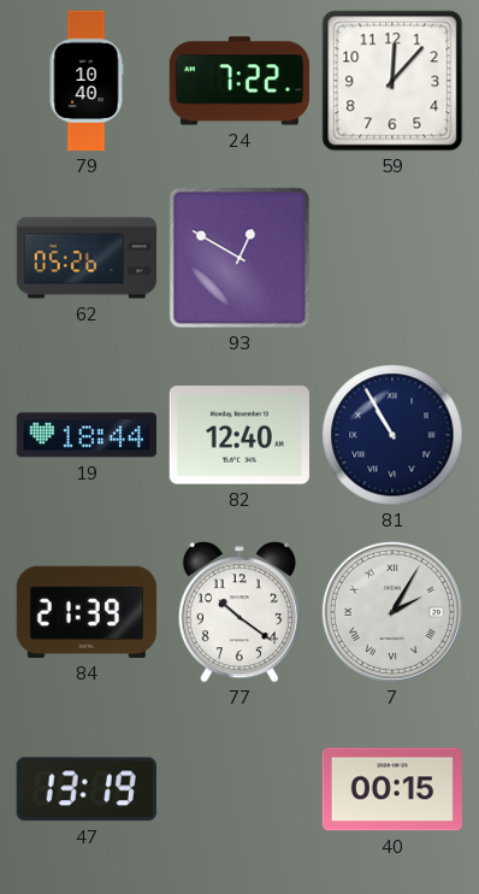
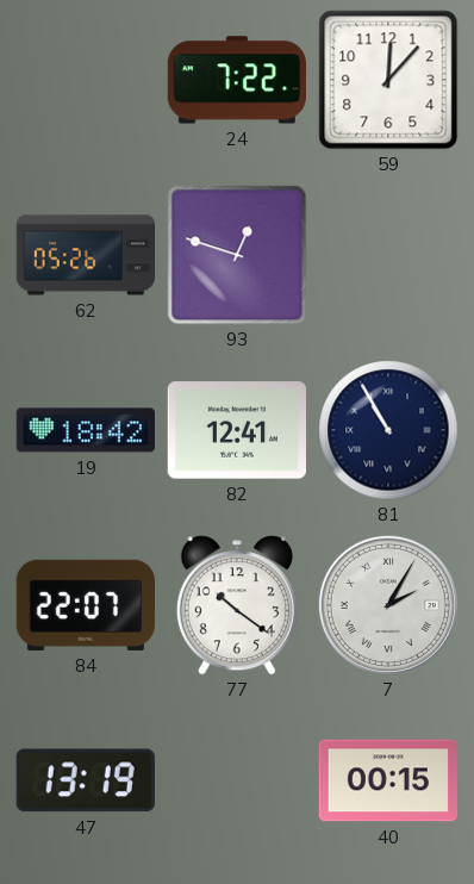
79: 10:40 -> none
93: 12:50 -> 12:48
19: 18:44 -> 18:42
82: 12:40 -> 12:41
84: 21:39 -> 22:07
